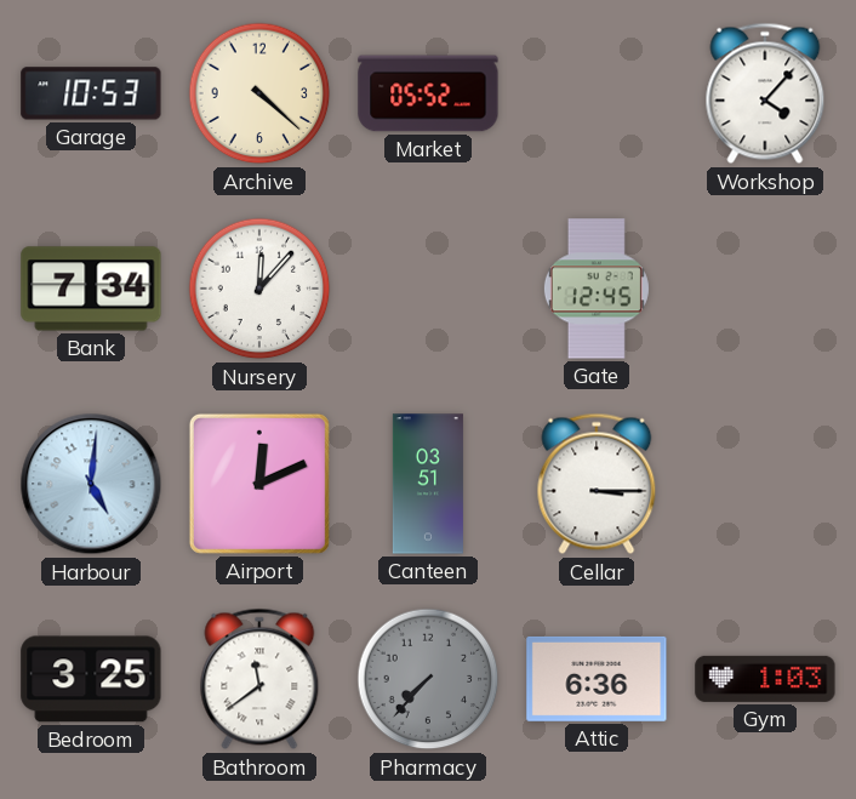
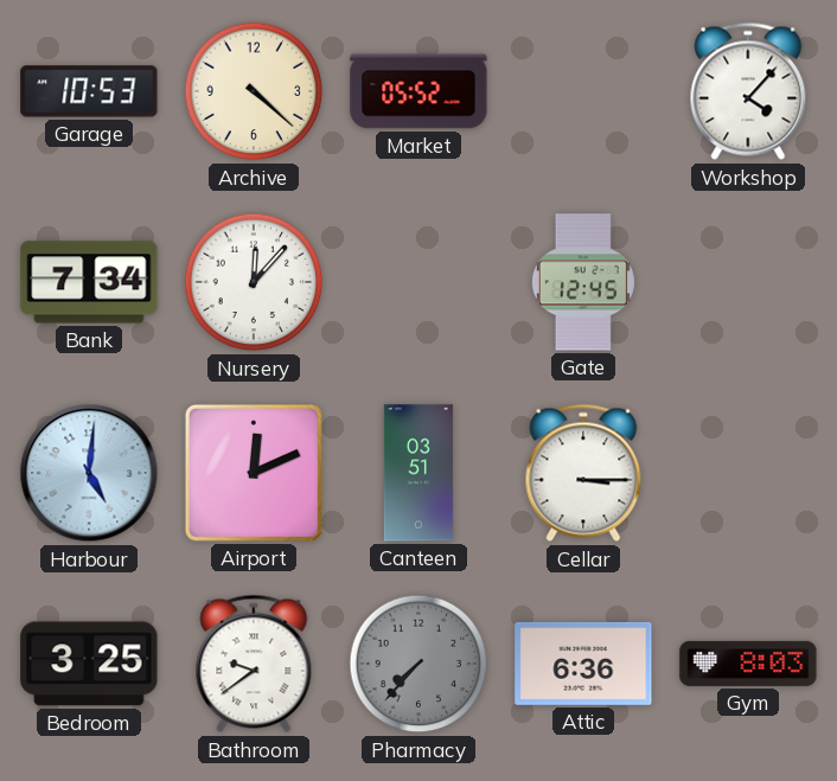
Bathroom: 11:39 -> 9:39
Gym: 1:03 -> 8:03
